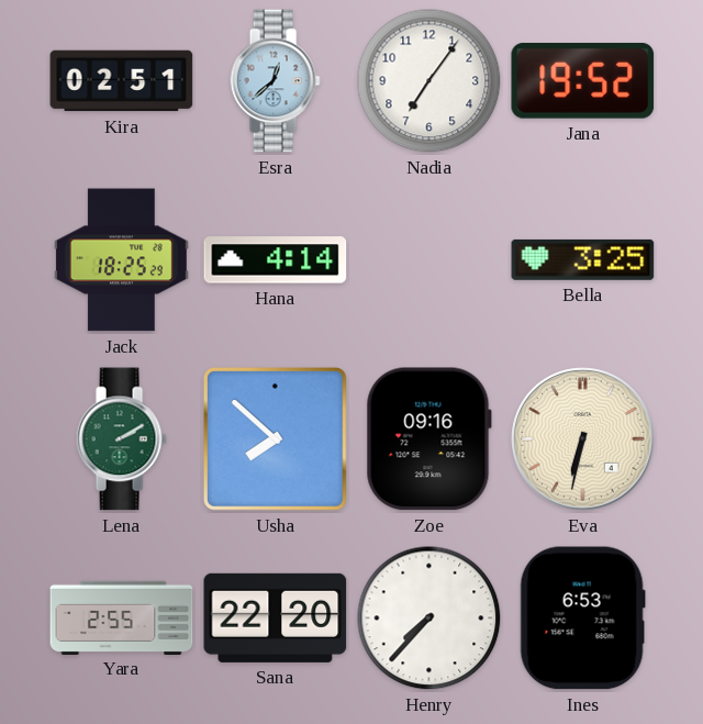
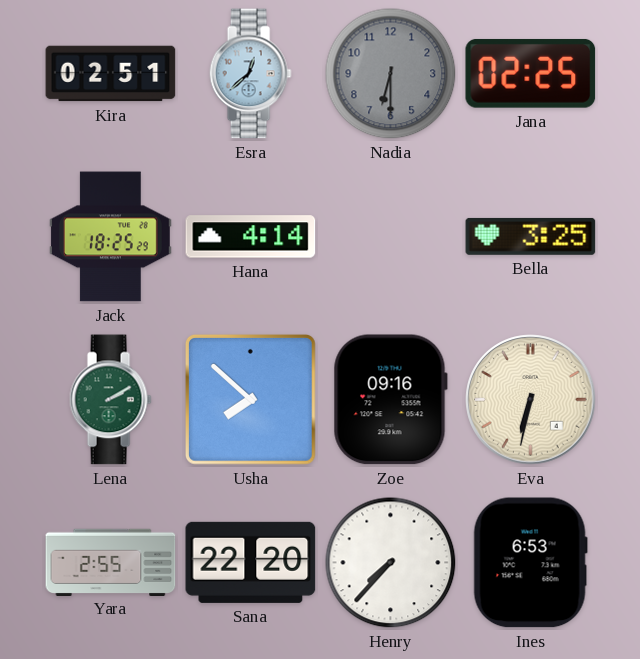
Nadia: 7:06 -> 6:30
Nadia dial: white -> grey
Jana: 19:52 -> 02:25
